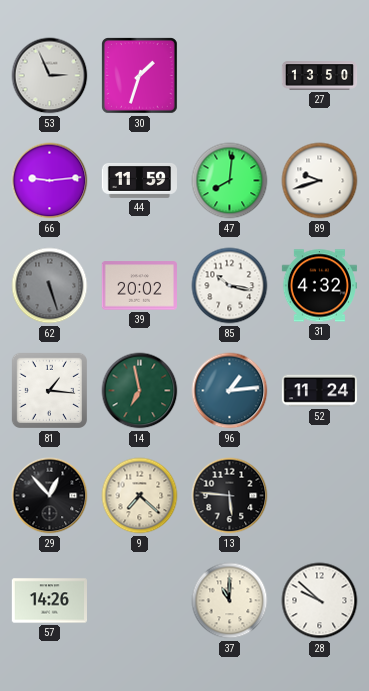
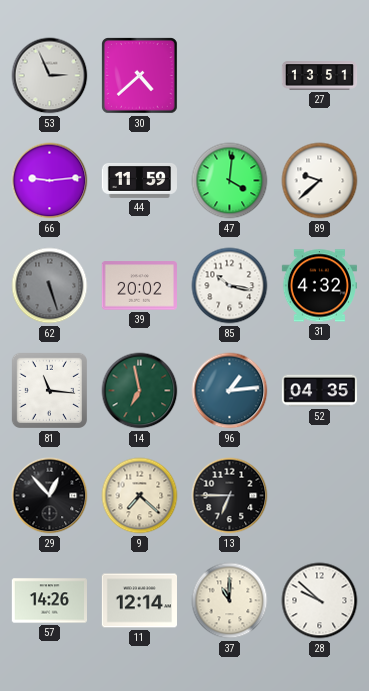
30: 1:33 -> 4:38
27: 13:50 -> 13:51
47: 8:01 -> 4:01
89: 9:42 -> 9:38
81: 1:16 -> 11:16
52: 11:24 -> 04:35
13: 5:46 -> 6:45
11: none -> 12:14
